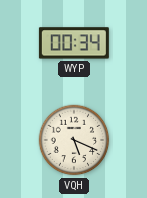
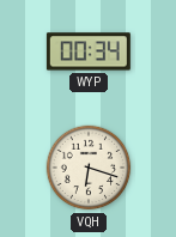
VQH: 5:19 -> 6:18
